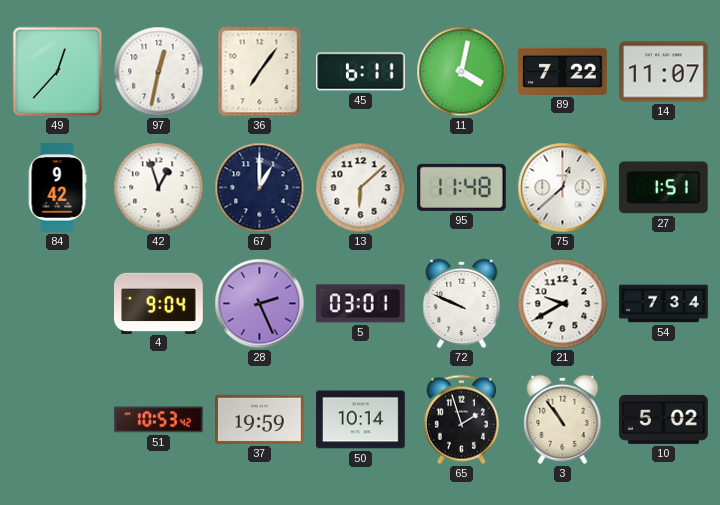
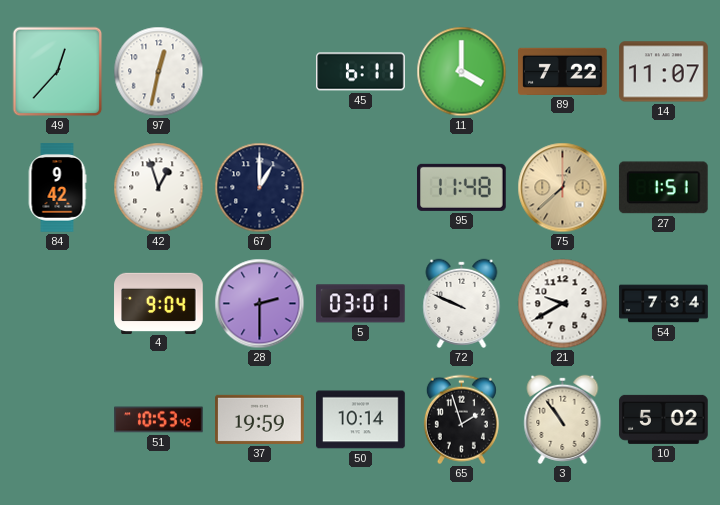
36: 7:06 -> none
11: 4:02 -> 4:00
13: 6:08 -> none
75 dial: white -> champagne
28: 2:26 -> 2:30
